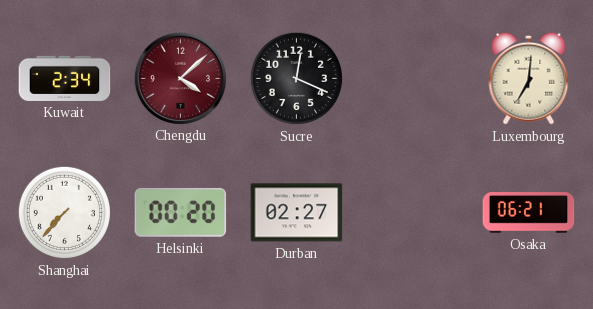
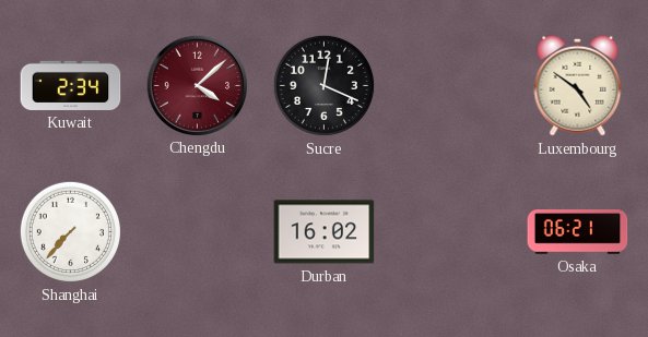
Luxembourg: 7:01 -> 4:51
Helsinki: 00:20 -> none
Durban: 02:27 -> 16:02
